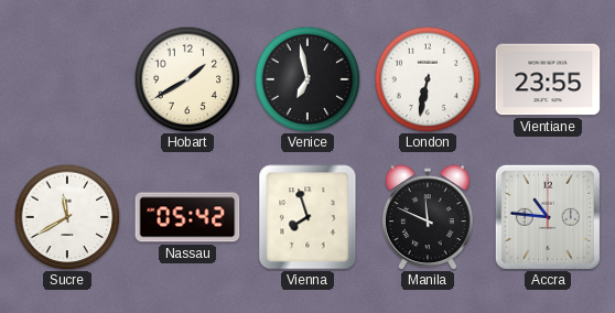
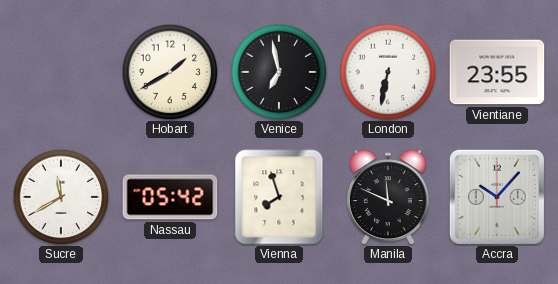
Accra: 10:46 -> 10:07
